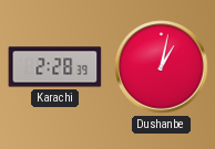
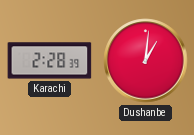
Dushanbe: 1:02 -> 1:01
